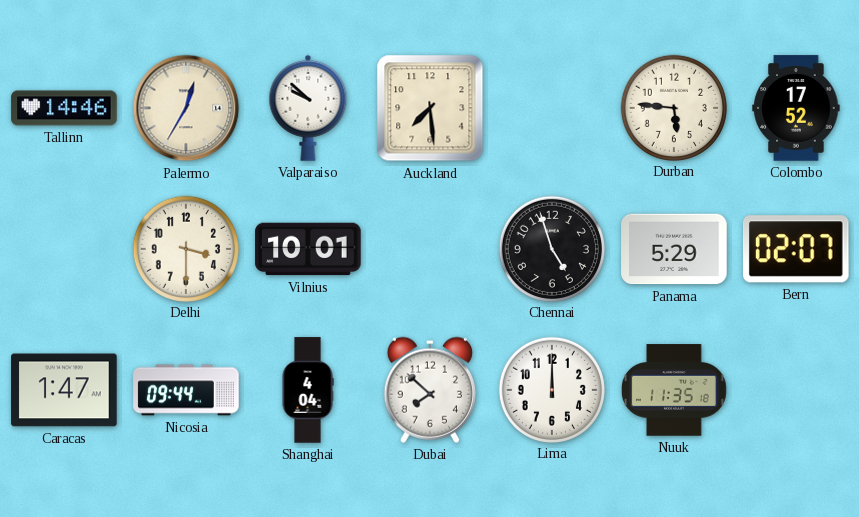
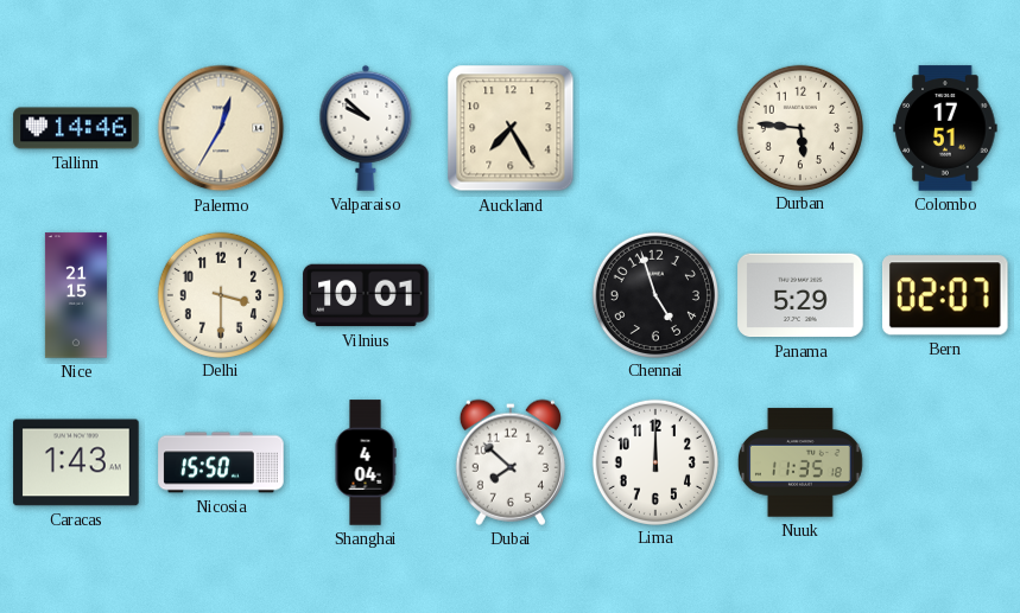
Auckland: 7:29 -> 7:25
Colombo: 17:52 -> 17:51
Nice: none -> 21:15
Caracas: 1:47 -> 1:43
Nicosia: 09:44 -> 15:50
